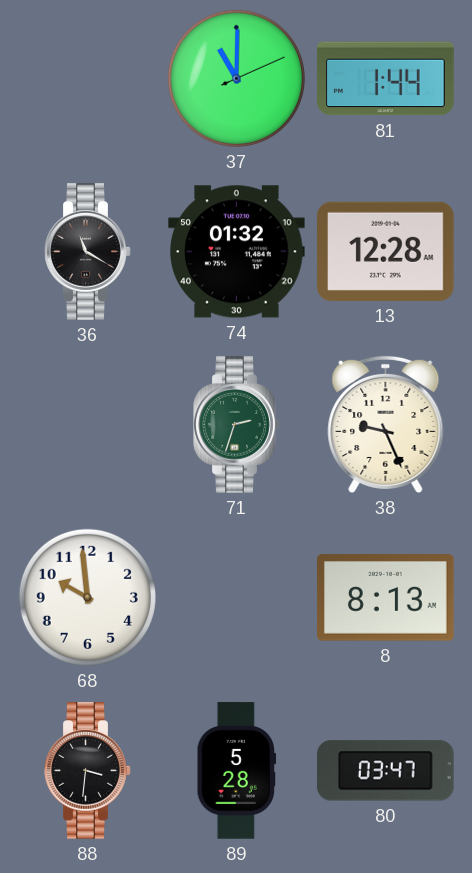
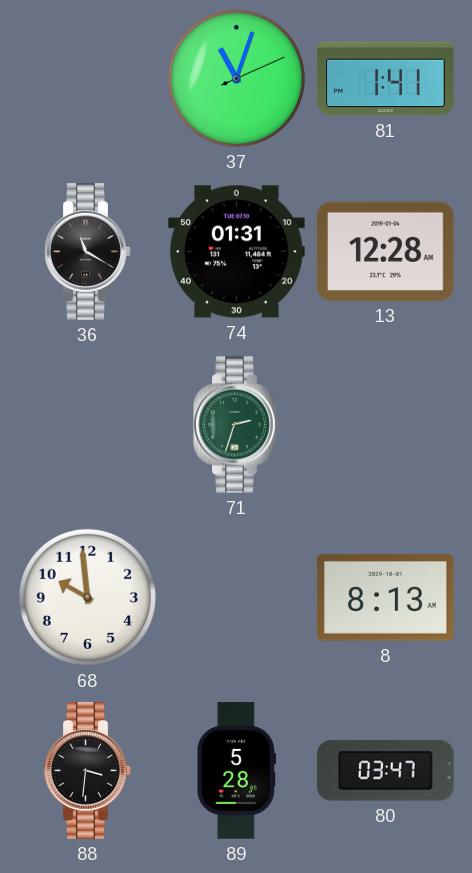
37: 11:00 -> 11:03
81: 1:44 -> 1:41
74: 01:32 -> 01:31
38: 9:26 -> none
